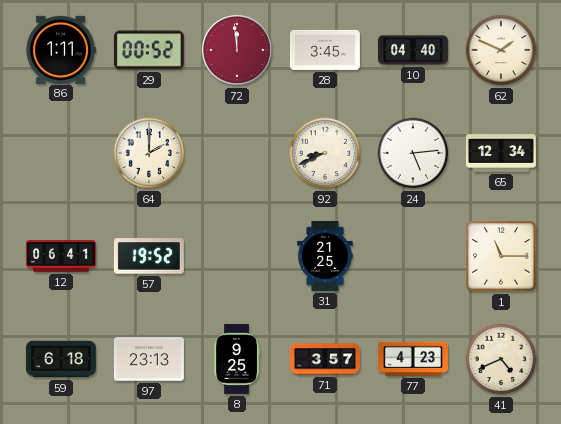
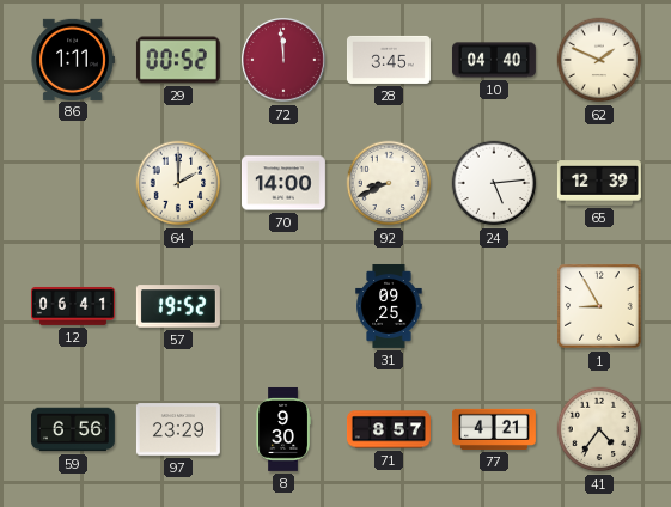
70: none -> 14:00
65: 12:34 -> 12:39
31: 21:25 -> 09:25
1: 11:15 -> 8:55
59: 6:18 -> 6:56
97: 23:13 -> 23:29
8: 9:25 -> 9:30
71: 3:57 -> 8:57
77: 4:23 -> 4:21
41: 4:41 -> 4:36
